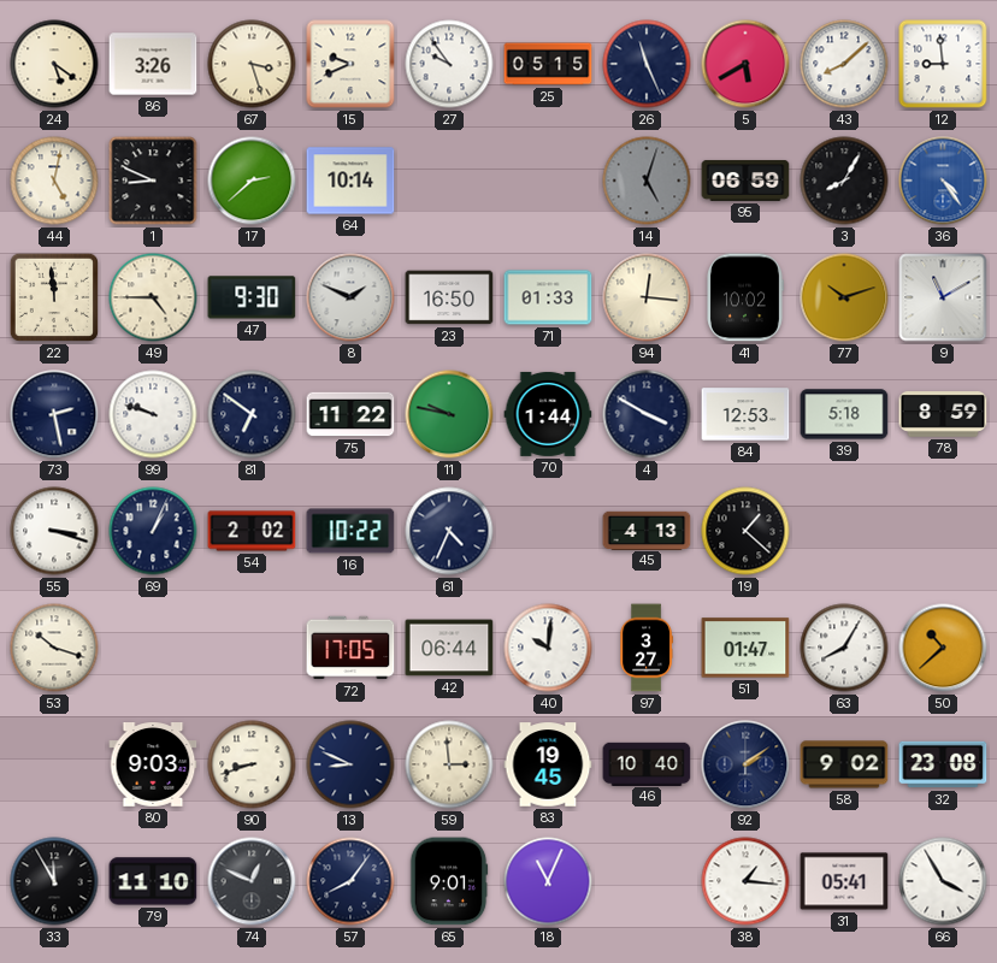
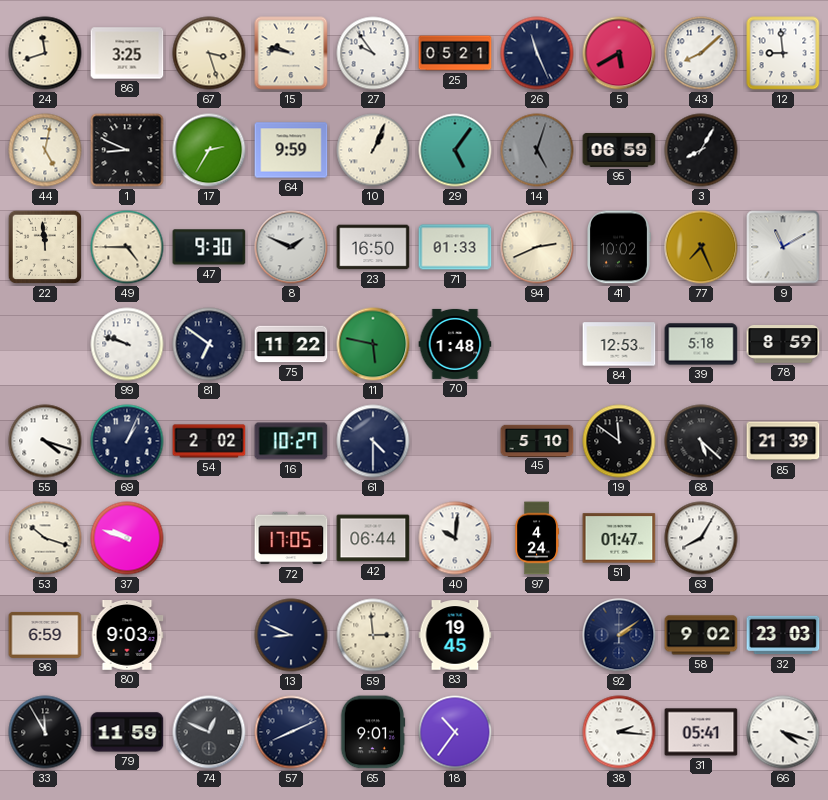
24: 5:21 -> 11:42
86: 3:26 -> 3:25
15: 9:41 -> 9:47
25: 05:15 -> 05:21
17: 2:38 -> 2:35
64: 10:14 -> 9:59
10: none -> 1:04
29: none -> 5:06
36: 4:24 -> none
94: 12:16 -> 2:41
77: 10:12 -> 7:26
73: 2:28 -> none
11: 9:47 -> 5:47
70: 1:44 -> 1:48
4: 3:50 -> none
55: 3:18 -> 4:18
16: 10:22 -> 10:27
61: 4:34 -> 4:30
45: 4:13 -> 5:10
19: 1:22 -> 11:51
68: none -> 5:22
85: none -> 21:39
37: none -> 9:48
97: 3:27 -> 4:24
50: 10:38 -> none
96: none -> 6:59
90: 8:42 -> none
46: 10:40 -> none
32: 23:08 -> 23:03
79: 11:10 -> 11:59
57: 8:06 -> 8:11
18: 11:04 -> 10:36
38: 1:16 -> 2:16
66: 3:55 -> 4:18
